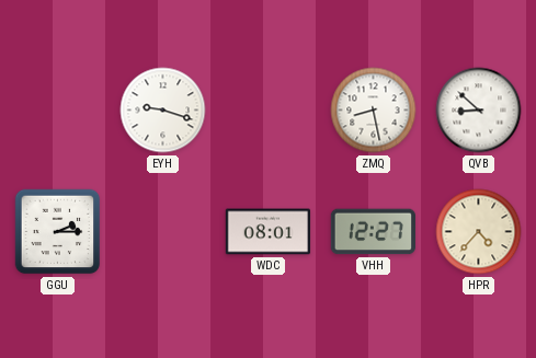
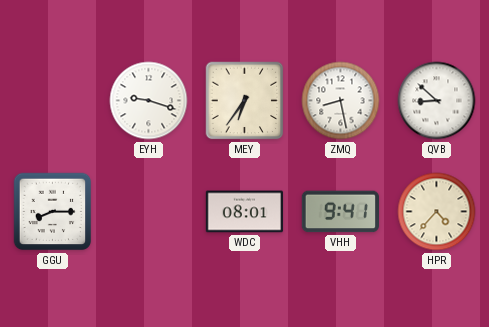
MEY: none -> 6:36
GGU: 2:15 -> 8:15
VHH: 12:27 -> 9:41
